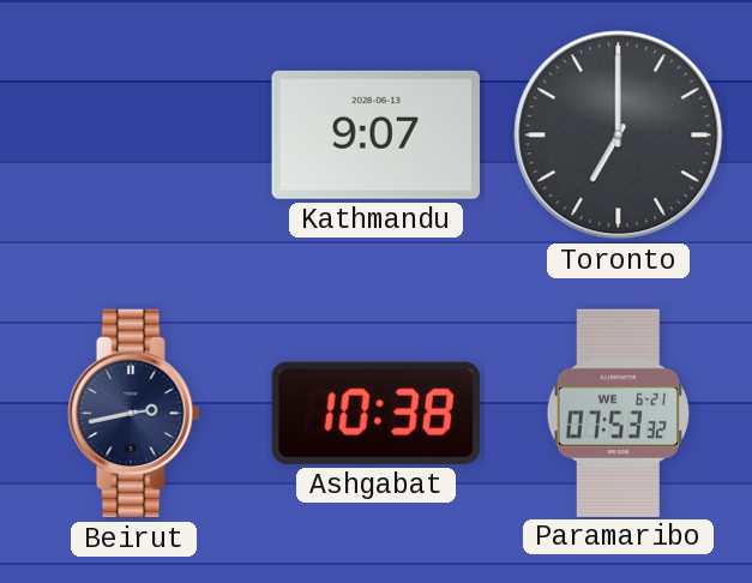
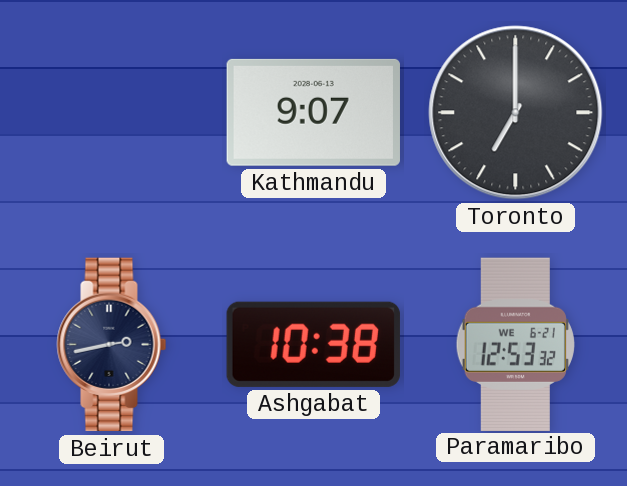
Paramaribo: 07:53 -> 12:53
